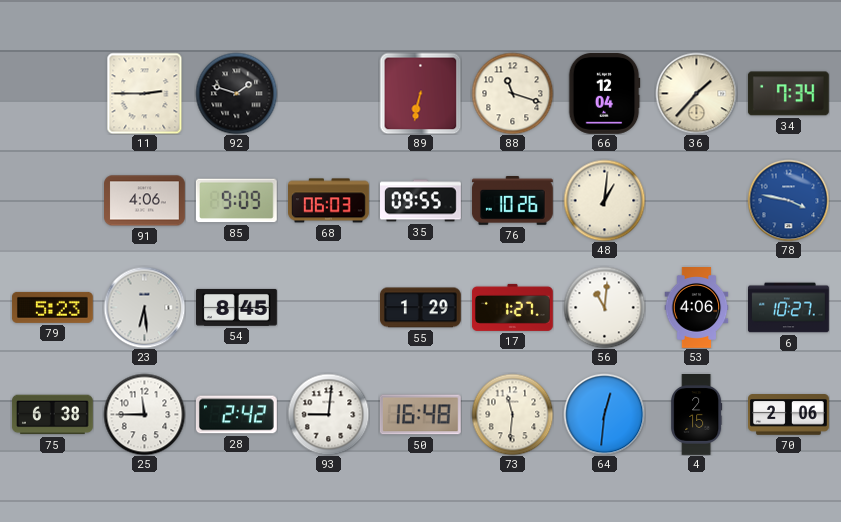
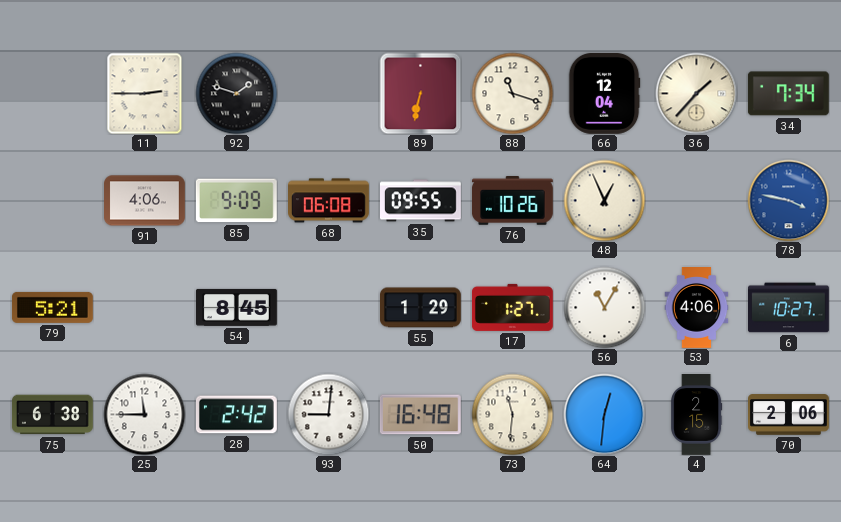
68: 06:03 -> 06:08
48: 1:01 -> 12:56
79: 5:23 -> 5:21
23: 6:29 -> none
56: 11:01 -> 11:05
